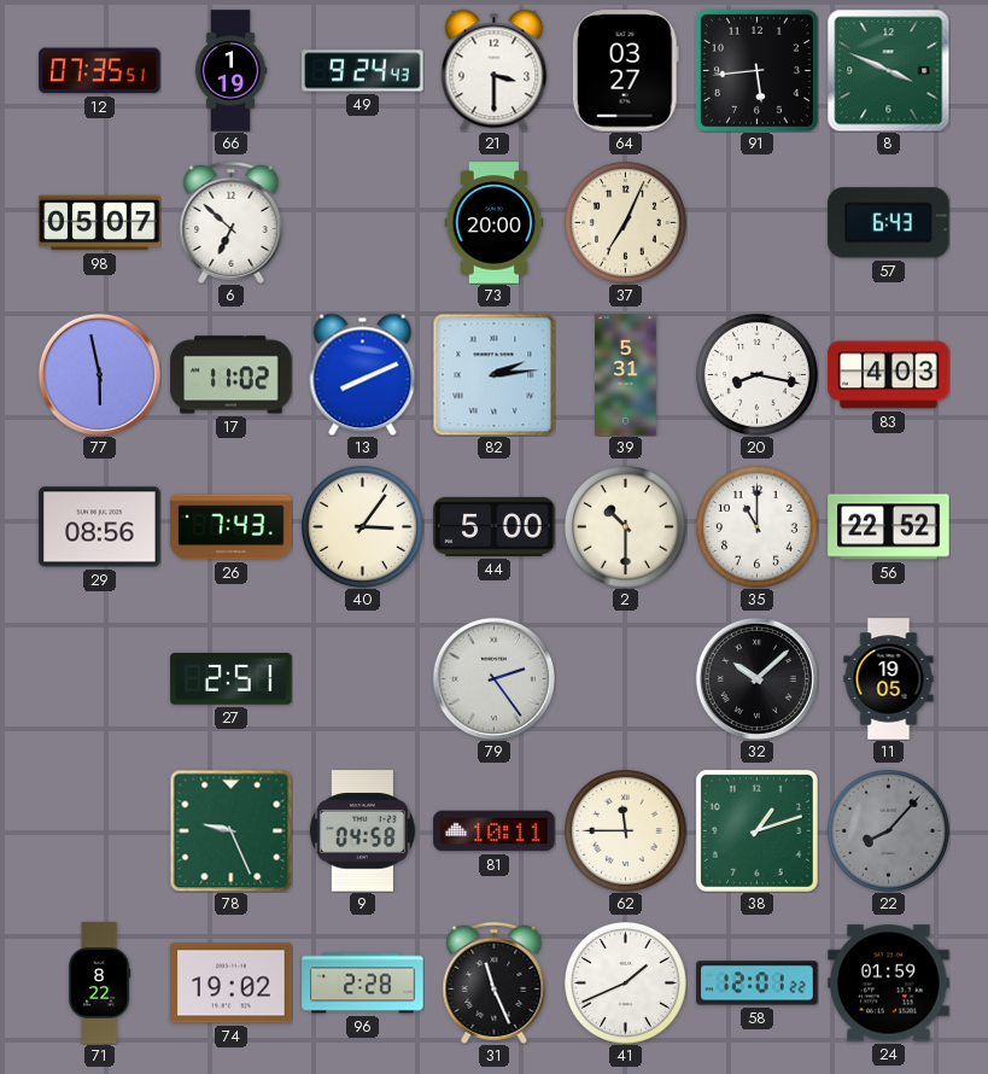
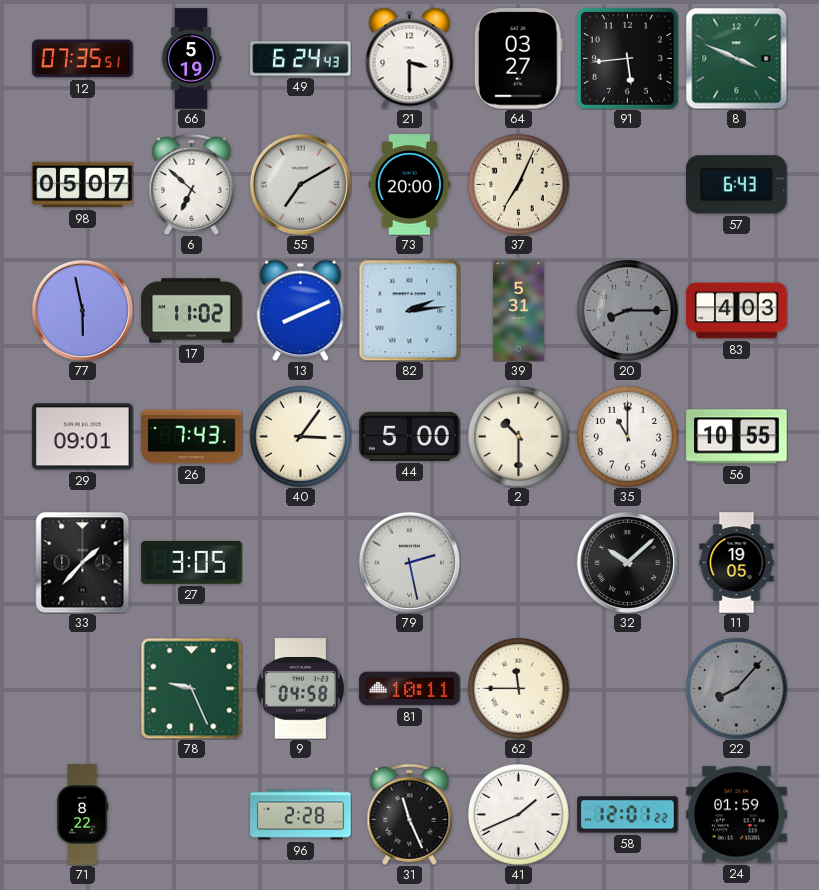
66: 1:19 -> 5:19
49: 9:24 -> 6:24
55: none -> 7:10
20: 8:17 -> 8:15
20 dial: white -> grey
29: 08:56 -> 09:01
56: 22:52 -> 10:55
33: none -> 1:37
27: 2:51 -> 3:05
79: 2:24 -> 2:28
38: 1:12 -> none
74: 19:02 -> none
